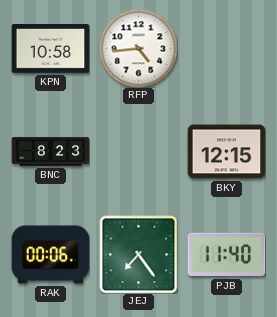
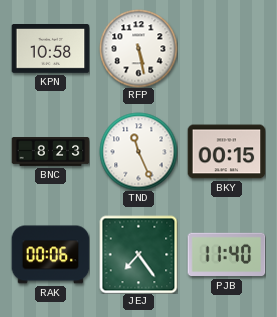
RFP: 4:44 -> 5:28
TND: none -> 11:26
BKY: 12:15 -> 00:15
